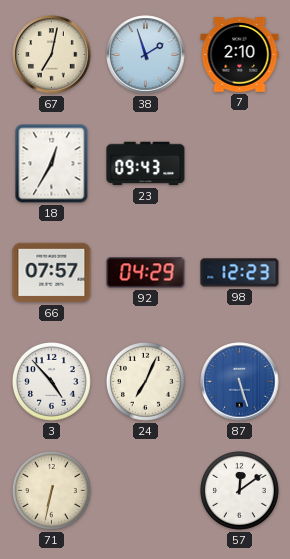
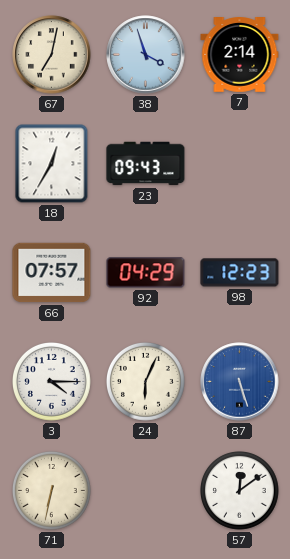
38: 1:57 -> 3:57
7: 2:10 -> 2:14
3: 4:53 -> 4:15
24: 7:04 -> 6:04
